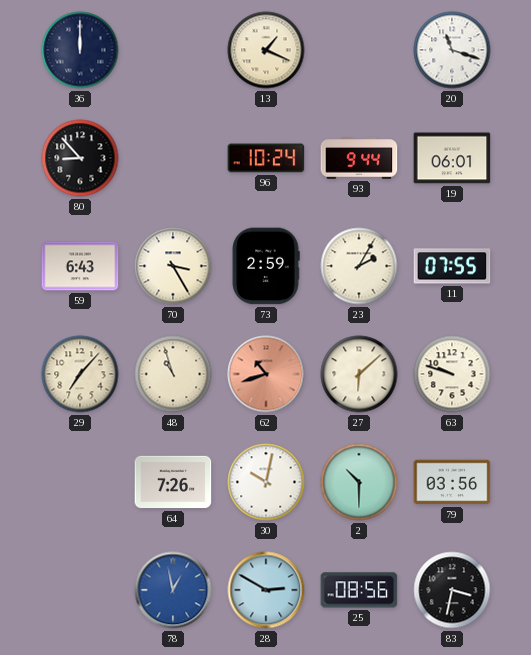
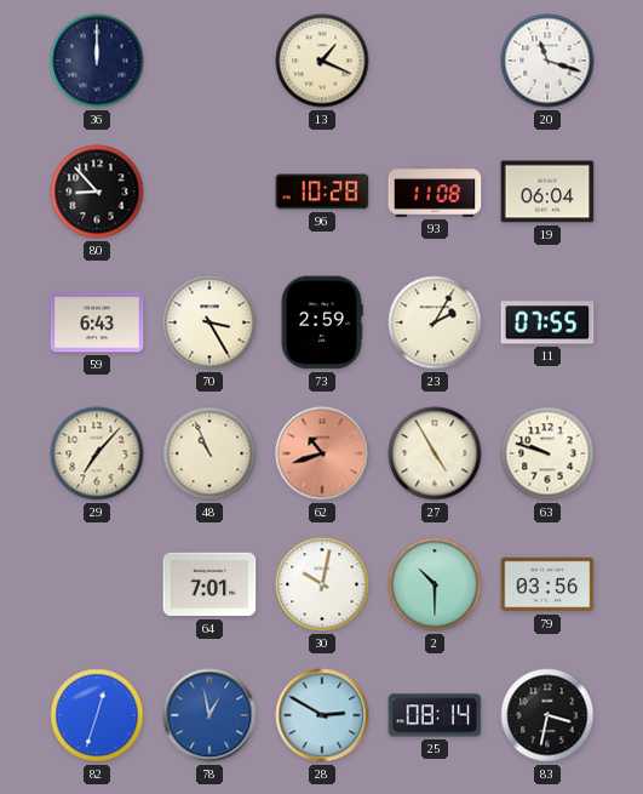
96: 10:24 -> 10:28
93: 9:44 -> 11:08
19: 06:01 -> 06:04
48: 10:57 -> 10:56
27: 6:08 -> 4:55
64: 7:26 -> 7:01
82: none -> 12:33
25: 08:56 -> 08:14
